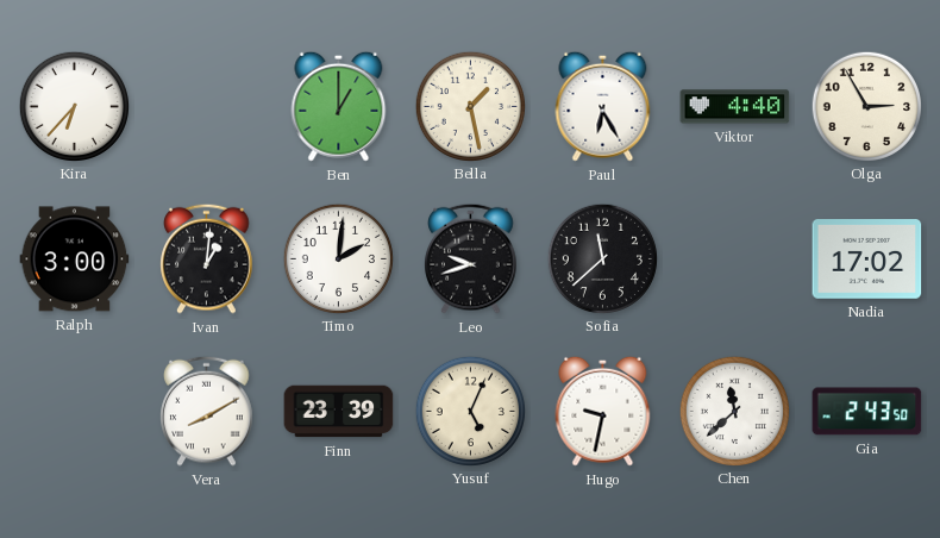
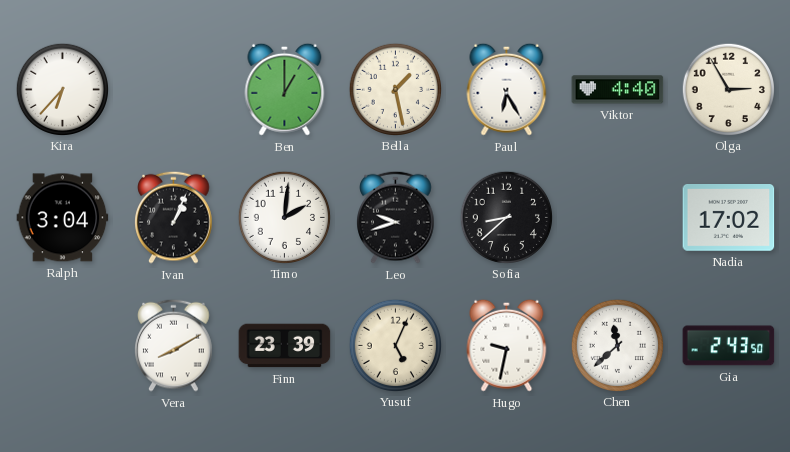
Ralph: 3:00 -> 3:04
Ivan: 1:01 -> 1:04
Sofia: 11:38 -> 8:38
